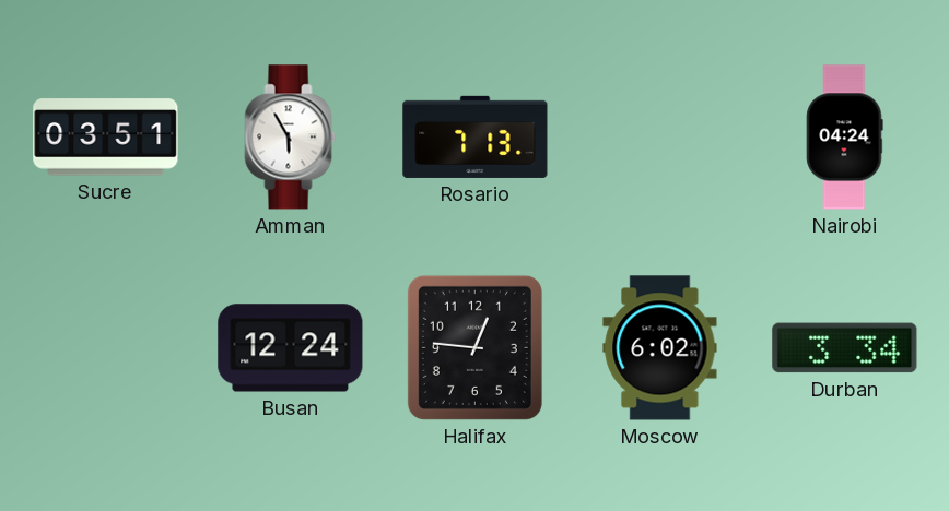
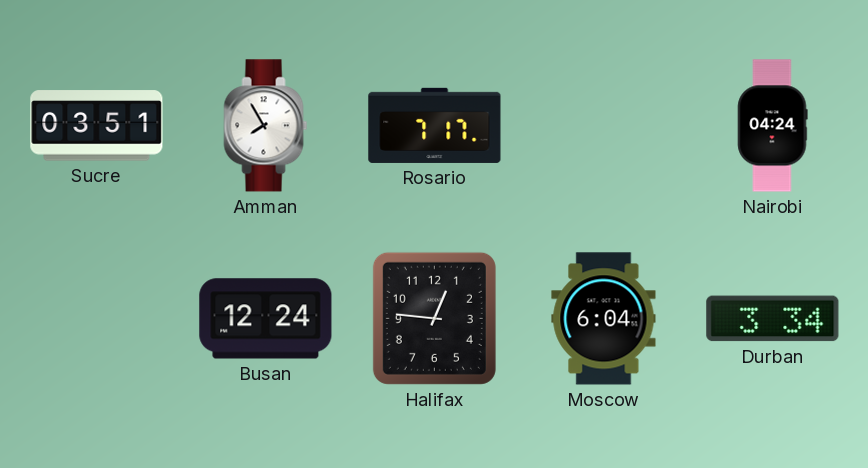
Amman: 5:55 -> 7:55
Rosario: 7:13 -> 7:17
Moscow: 6:02 -> 6:04
